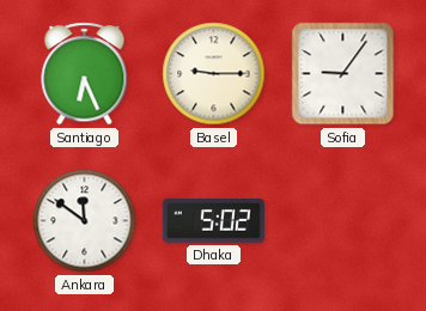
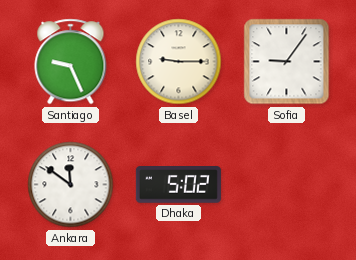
Santiago: 6:26 -> 9:26
